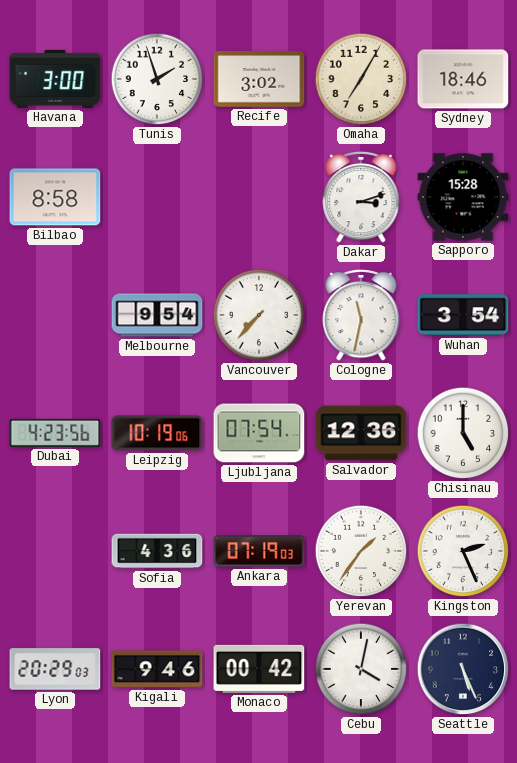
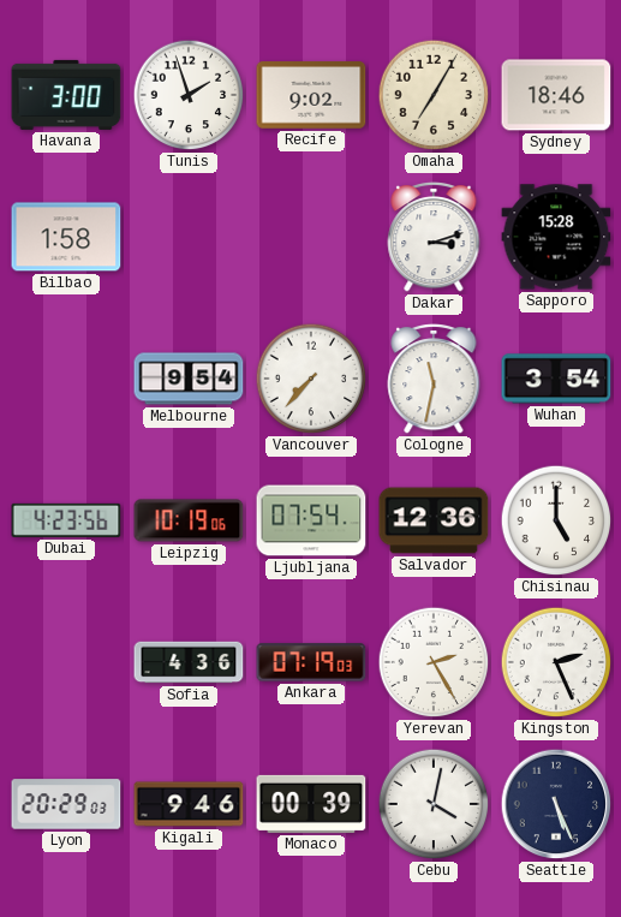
Recife: 3:02 -> 9:02
Bilbao: 8:58 -> 1:58
Yerevan: 1:36 -> 2:25
Monaco: 00:42 -> 00:39
